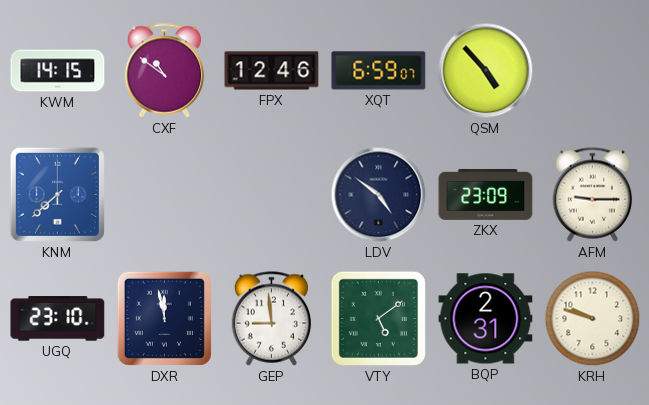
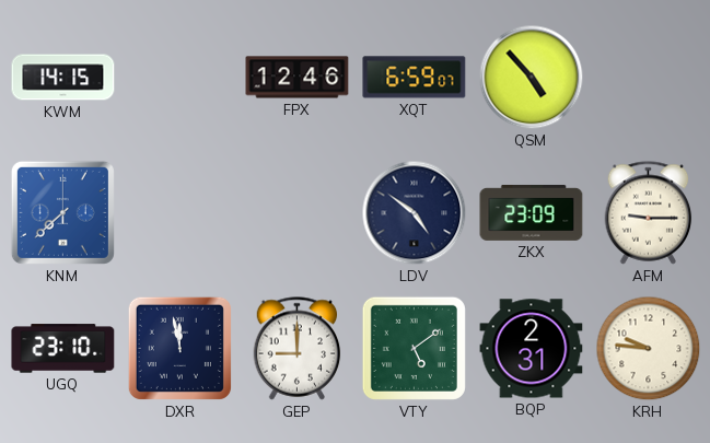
CXF: 10:51 -> none
GEP: 8:59 -> 9:00
KRH: 9:48 -> 9:46
